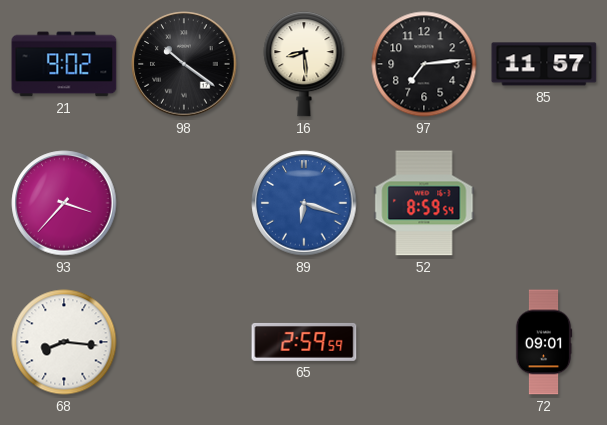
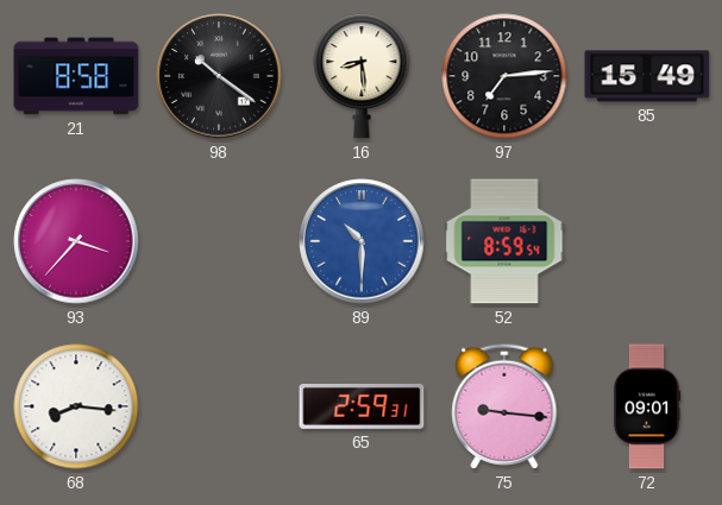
21: 9:02 -> 8:58
85: 11:57 -> 15:49
89: 6:18 -> 10:30
65: 2:59:59 -> 2:59:31
75: none -> 9:16
